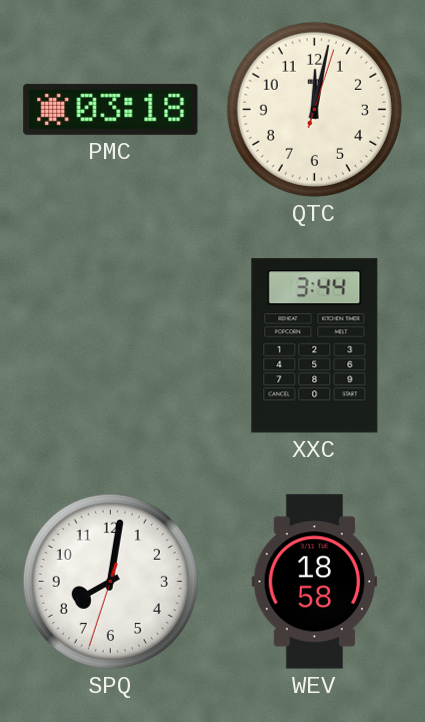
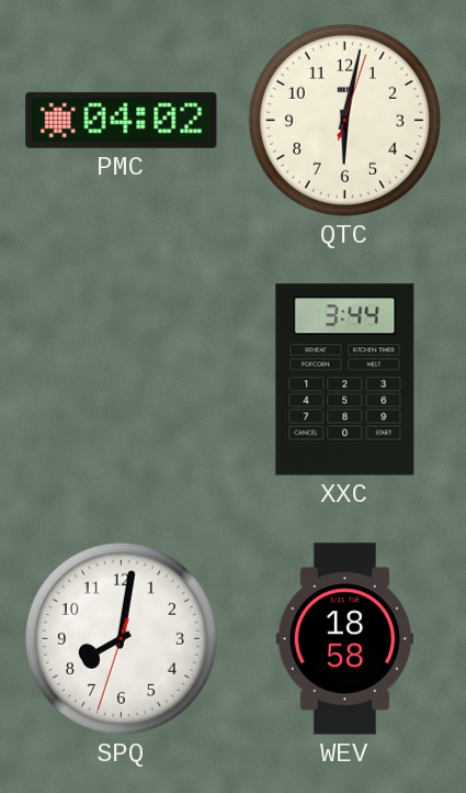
PMC: 03:18 -> 04:02
QTC: 12:02 -> 6:02
